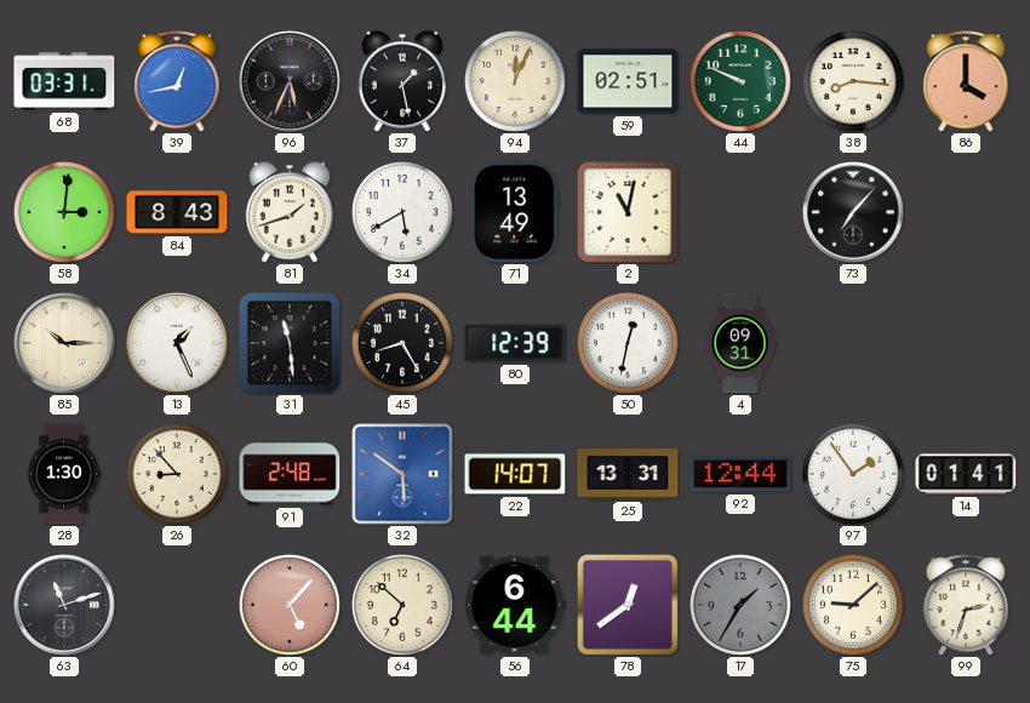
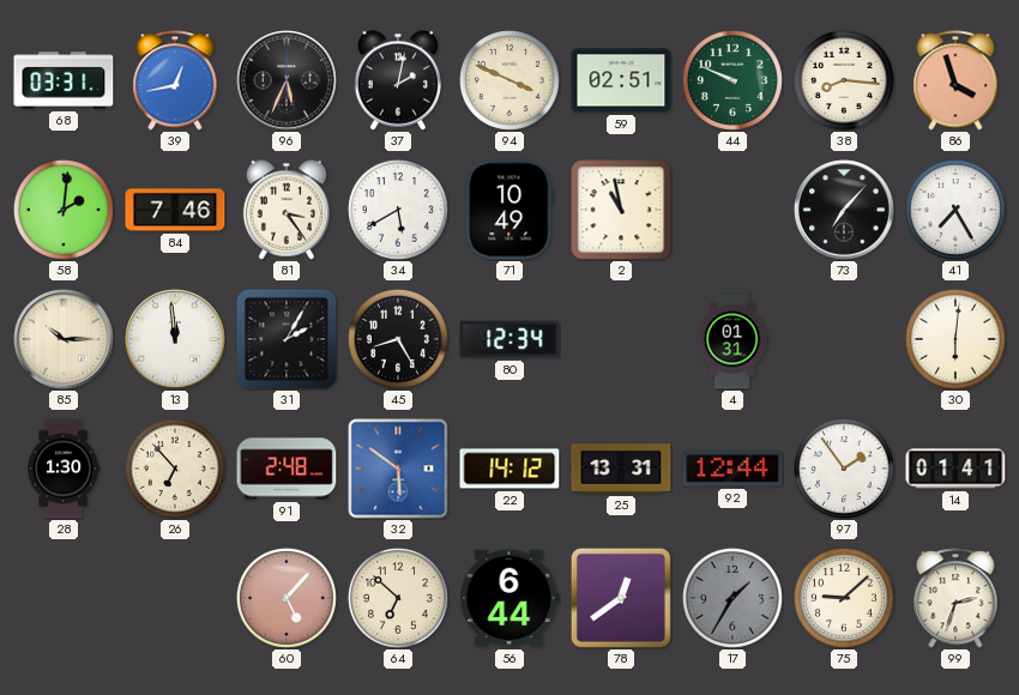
37: 1:28 -> 2:02
94: 12:04 -> 3:49
86: 4:00 -> 3:57
58: 3:01 -> 2:01
84: 8:43 -> 7:46
81: 1:42 -> 3:24
71: 13:49 -> 10:49
2: 11:02 -> 10:58
41: none -> 7:25
13: 1:26 -> 11:59
31: 11:29 -> 2:05
80: 12:39 -> 12:34
50: 12:32 -> none
4: 09:31 -> 01:31
30: none -> 6:01
26: 8:53 -> 6:53
22: 14:07 -> 14:12
63: 11:12 -> none
